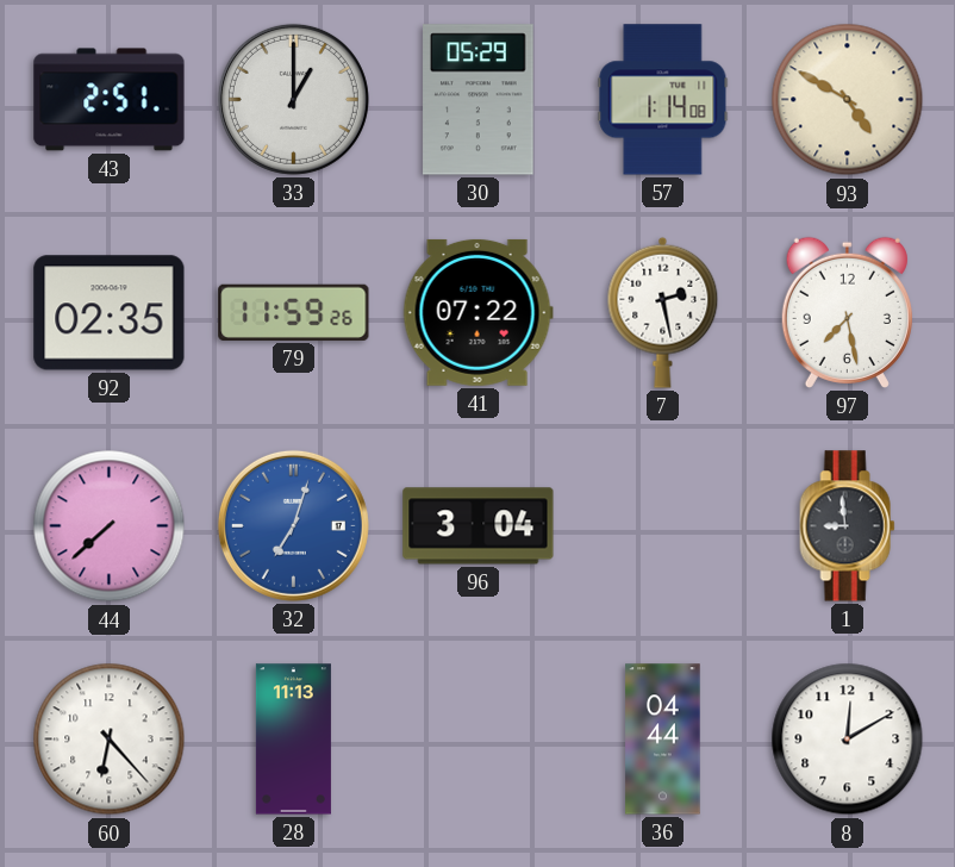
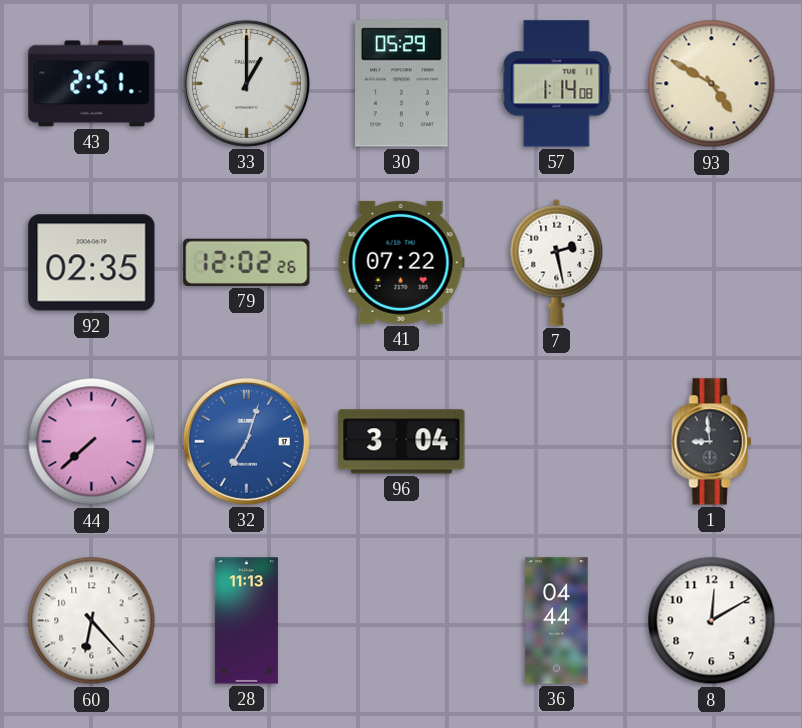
79: 11:59 -> 12:02
97: 7:28 -> none
